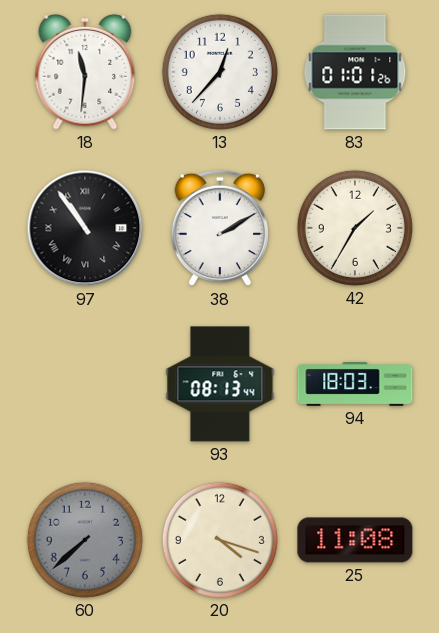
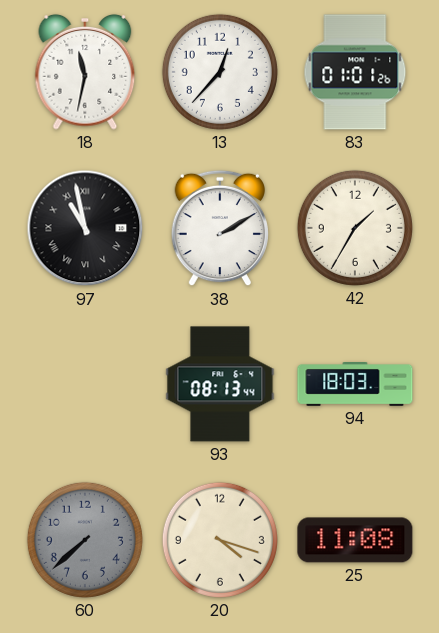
18: 11:31 -> 11:32
97: 10:54 -> 10:58
